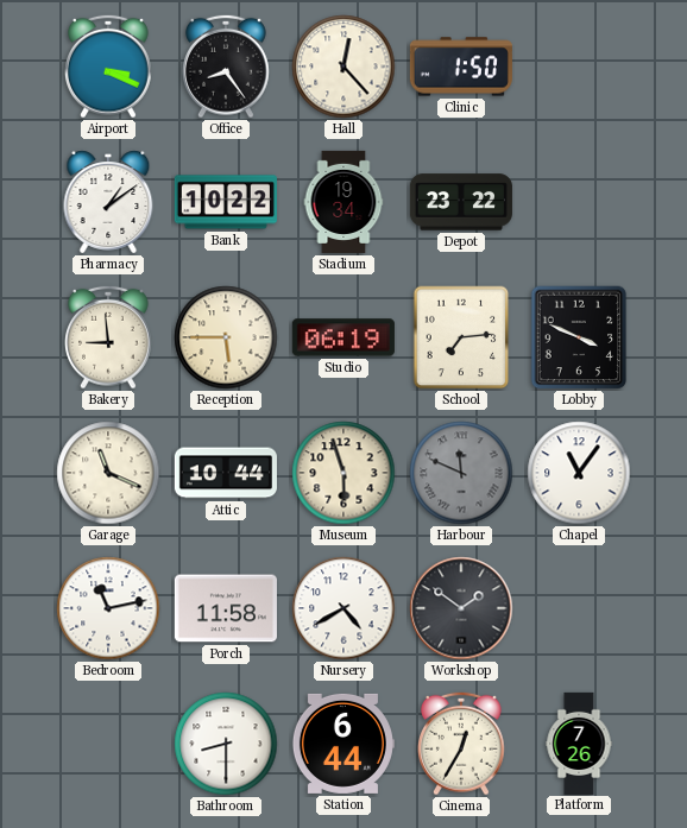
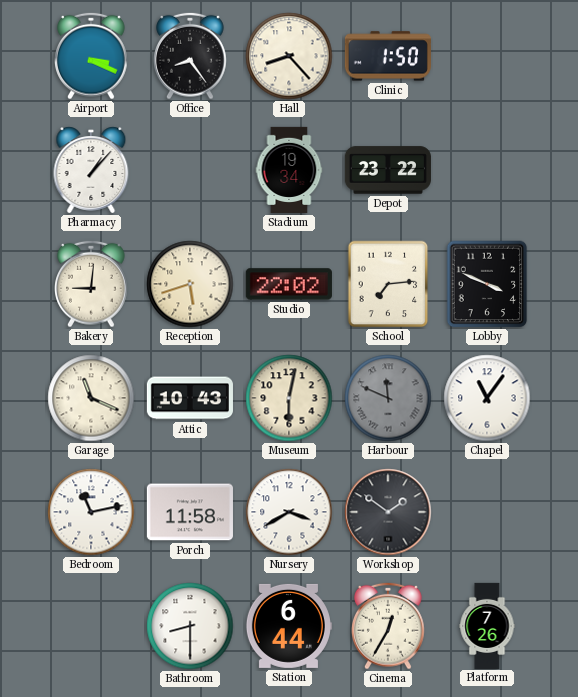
Hall: 12:23 -> 8:23
Pharmacy: 1:09 -> 1:07
Bank: 10:22 -> none
Bakery: 8:59 -> 9:01
Reception: 5:45 -> 5:42
Studio: 06:19 -> 22:02
Attic: 10:44 -> 10:43
Museum: 5:57 -> 6:02
Nursery: 4:40 -> 3:40
